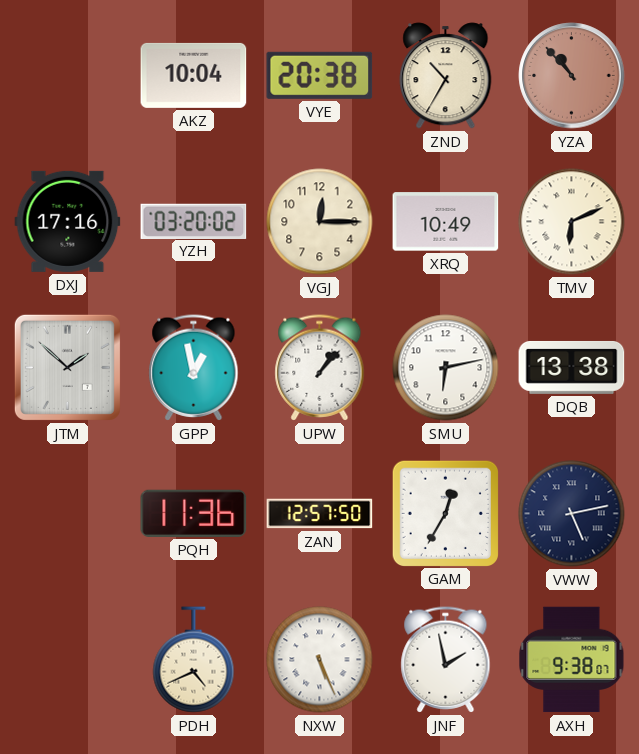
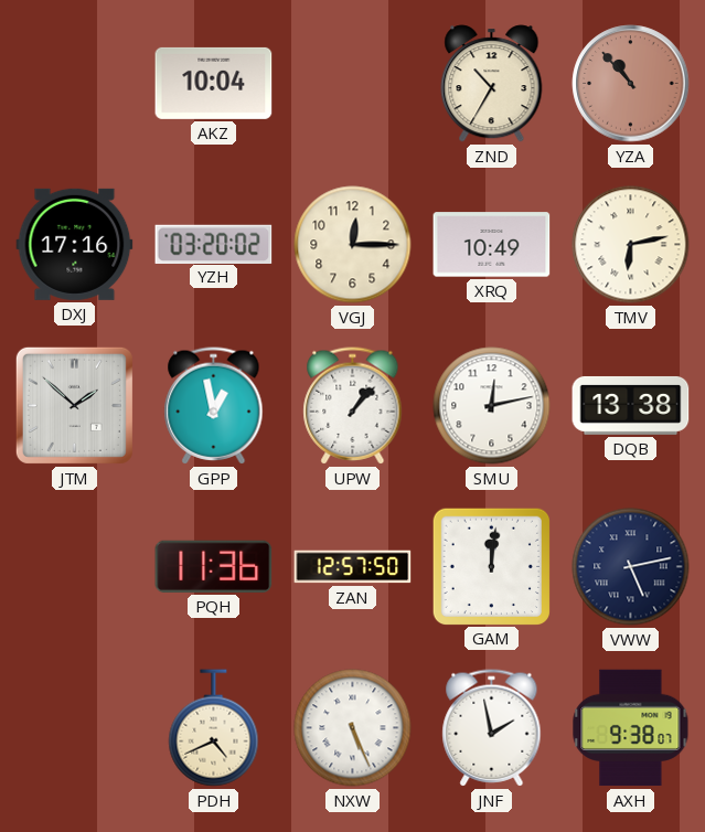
VYE: 20:38 -> none
TMV: 6:11 -> 6:13
SMU: 6:13 -> 12:13
GAM: 12:35 -> 12:01
